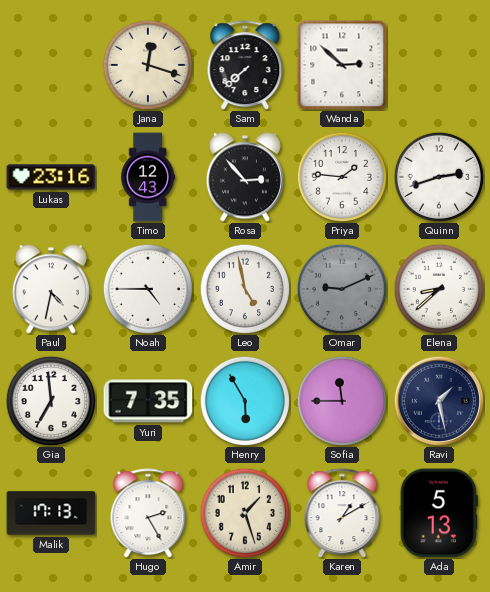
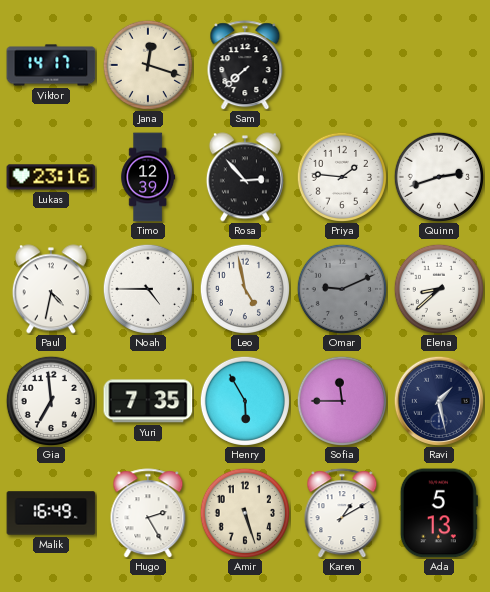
Viktor: none -> 14:17
Wanda: 2:52 -> none
Timo: 12:43 -> 12:39
Malik: 17:13 -> 16:49
Amir: 1:27 -> 5:27
